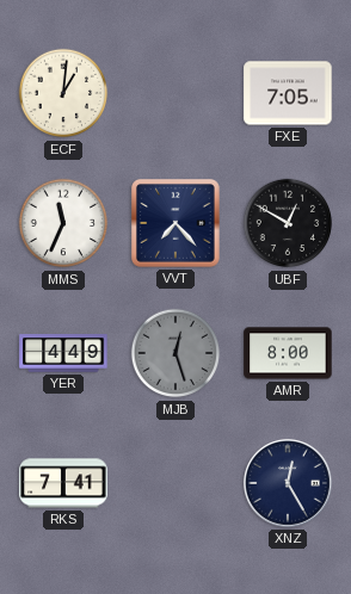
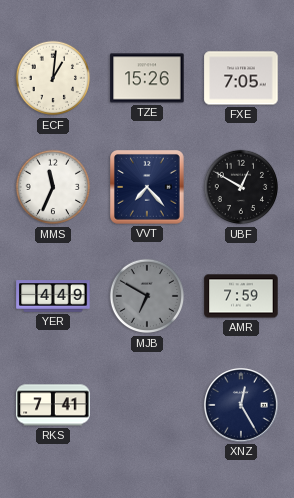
TZE: none -> 15:26
MJB: 12:27 -> 6:50
AMR: 8:00 -> 7:59
